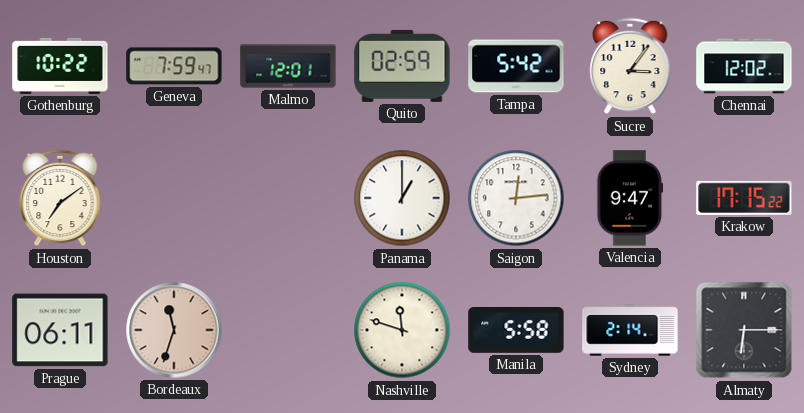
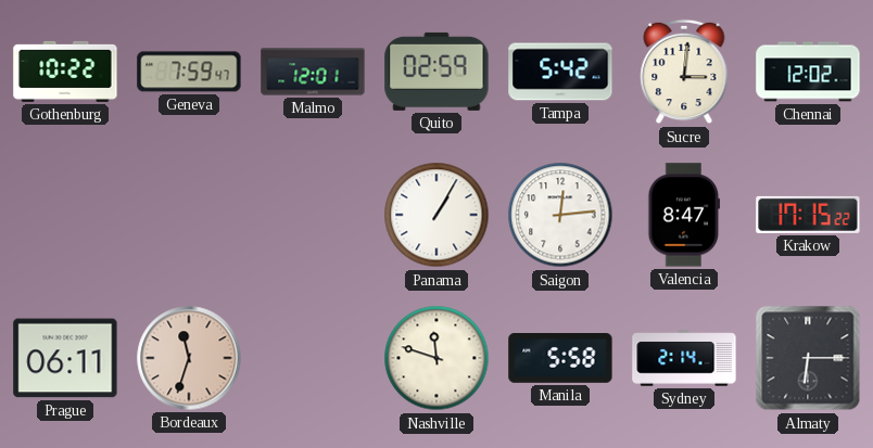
Sucre: 3:06 -> 3:01
Houston: 7:09 -> none
Panama: 1:00 -> 1:05
Valencia: 9:47 -> 8:47
